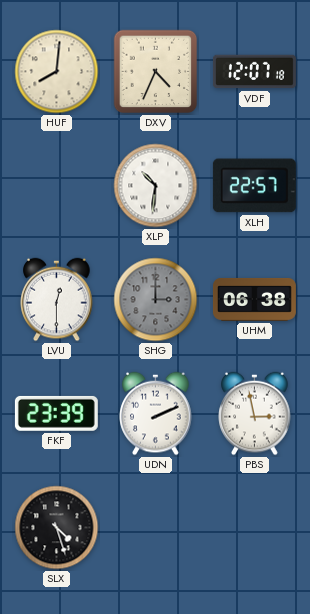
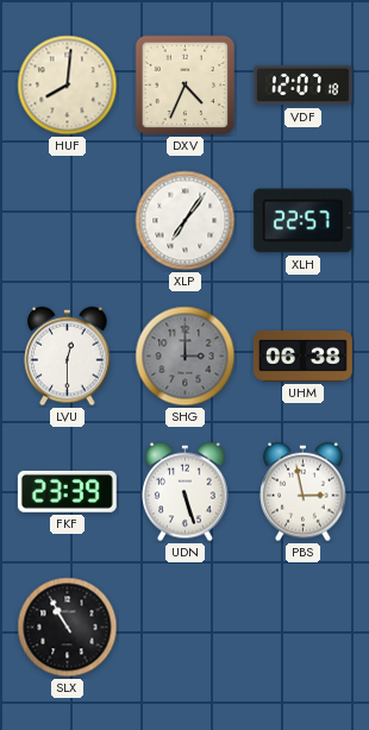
XLP: 10:31 -> 7:06
UDN: 2:11 -> 5:27
SLX: 4:27 -> 10:55
